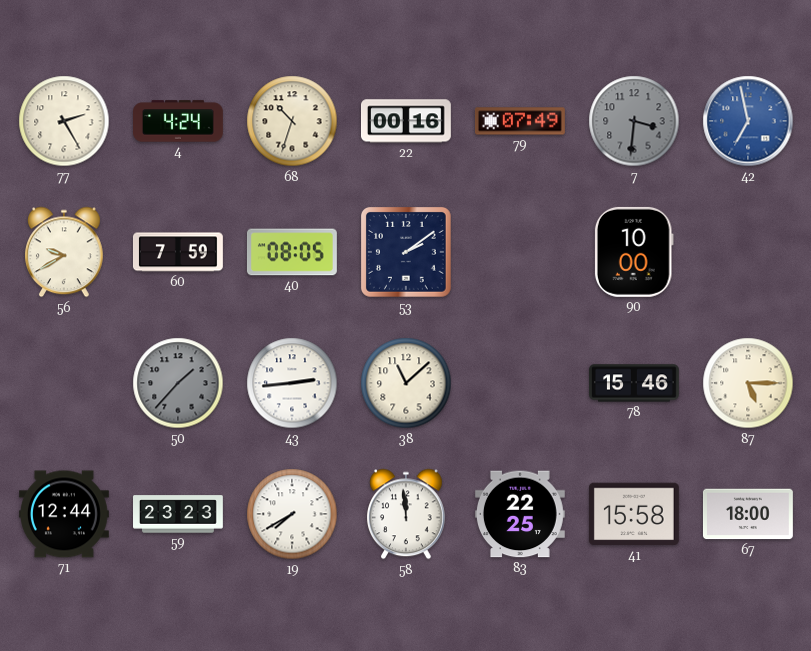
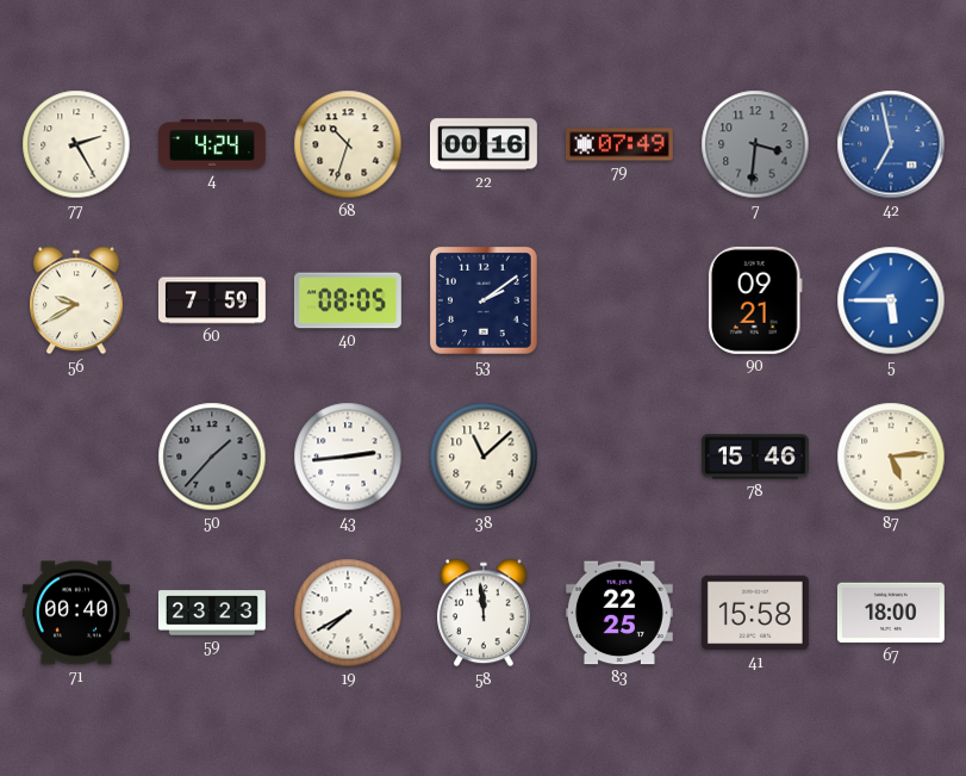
90: 10:00 -> 09:21
5: none -> 5:45
87: 5:15 -> 5:14
71: 12:44 -> 00:40
